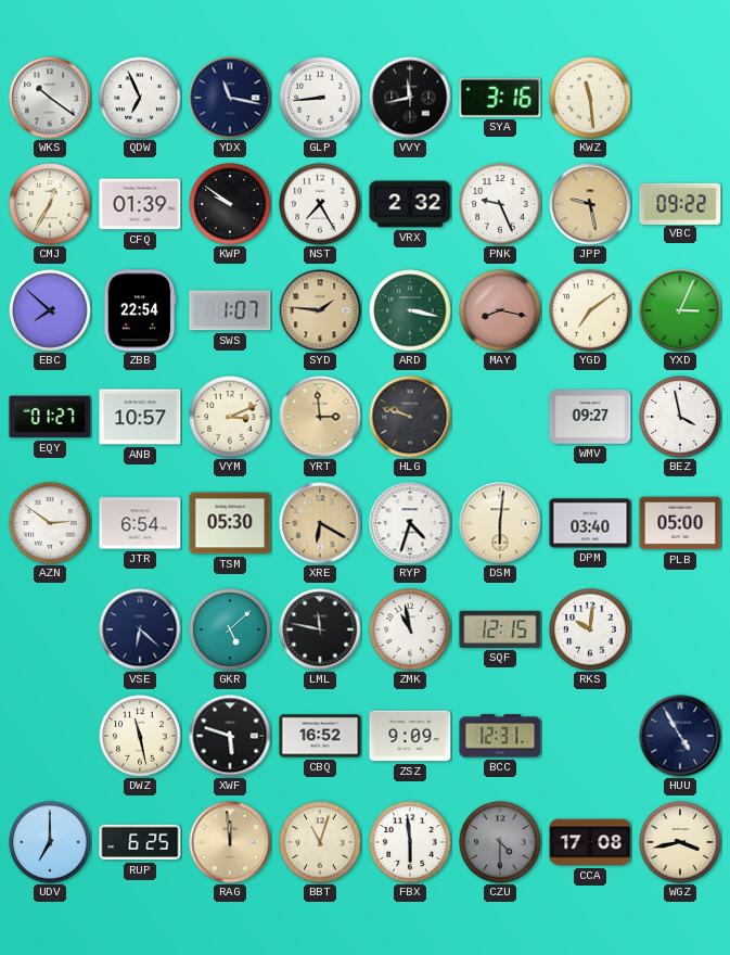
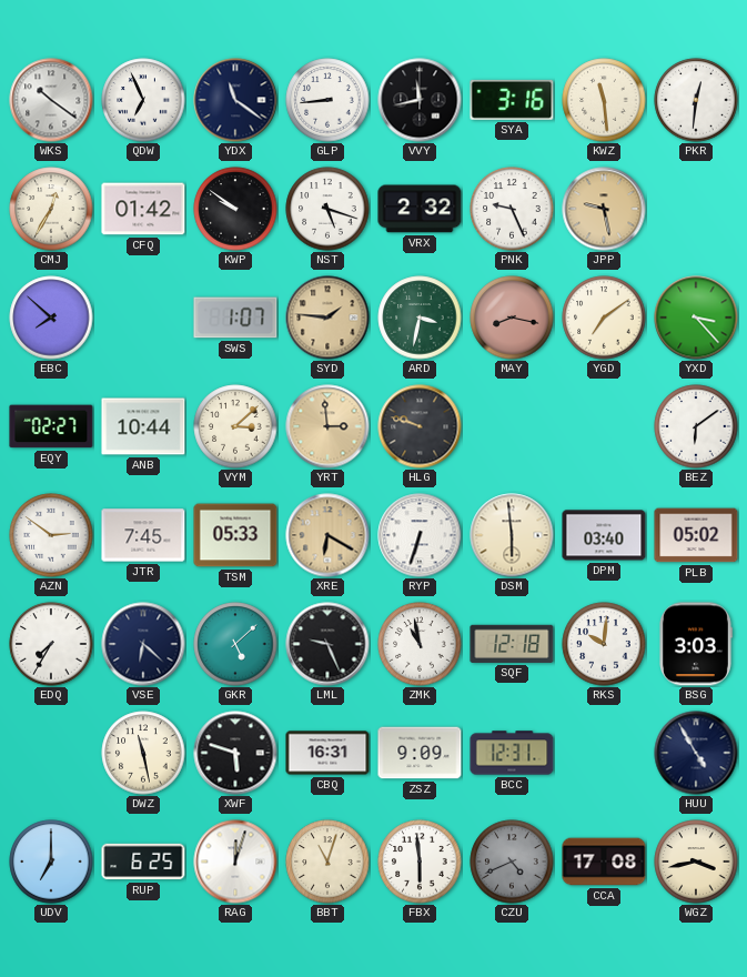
YDX: 11:17 -> 11:21
PKR: none -> 12:31
CFQ: 01:39 -> 01:42
NST: 7:25 -> 5:18
VBC: 09:22 -> none
ZBB: 22:54 -> none
ARD: 3:17 -> 3:32
YXD: 3:04 -> 3:23
EQY: 01:27 -> 02:27
ANB: 10:57 -> 10:44
VYM: 3:11 -> 3:08
WMV: 09:27 -> none
BEZ: 3:58 -> 6:09
JTR: 6:54 -> 7:45
TSM: 05:30 -> 05:33
RYP: 4:33 -> 6:33
DSM: 6:01 -> 5:59
PLB: 05:00 -> 05:02
EDQ: none -> 7:35
LML: 11:47 -> 9:26
SQF: 12:15 -> 12:18
BSG: none -> 3:03
CBQ: 16:52 -> 16:31
RAG: 11:59 -> 12:03
RAG dial: champagne -> white
CZU: 4:30 -> 4:41
